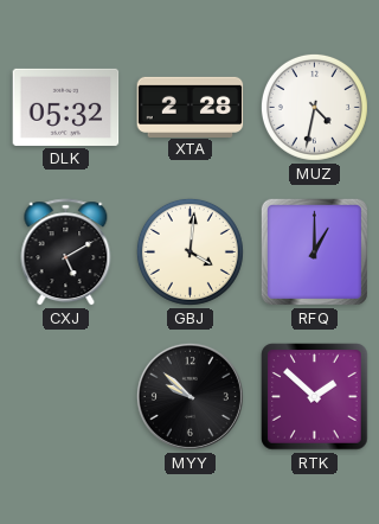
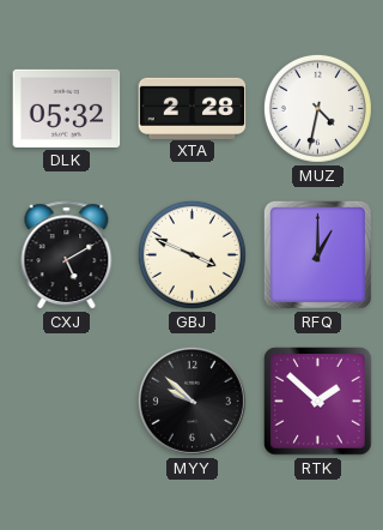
GBJ: 4:01 -> 3:49
